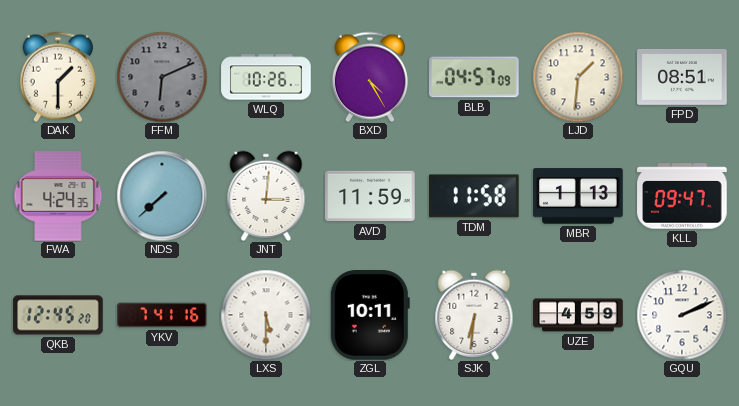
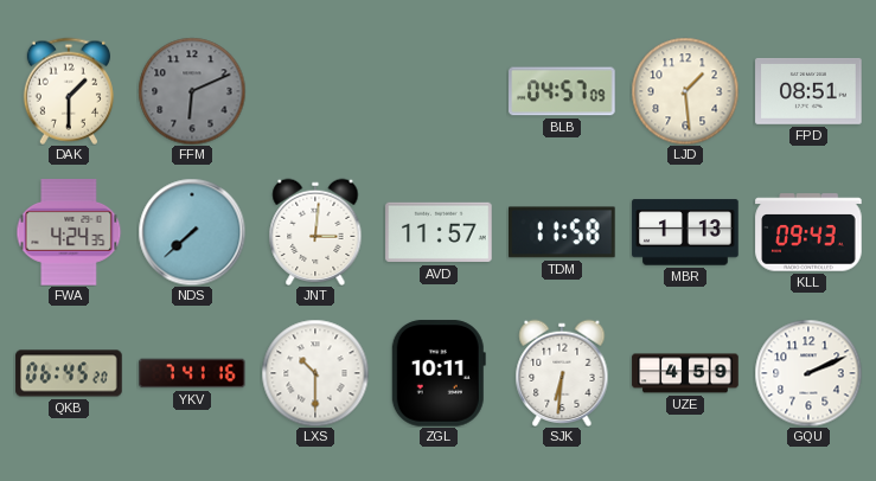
WLQ: 10:26 -> none
BXD: 4:25 -> none
LJD: 1:31 -> 1:29
AVD: 11:59 -> 11:57
KLL: 09:47 -> 09:43
QKB: 12:45 -> 06:45
LXS: 5:30 -> 10:30
